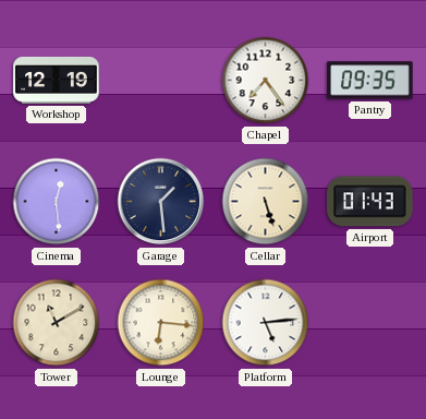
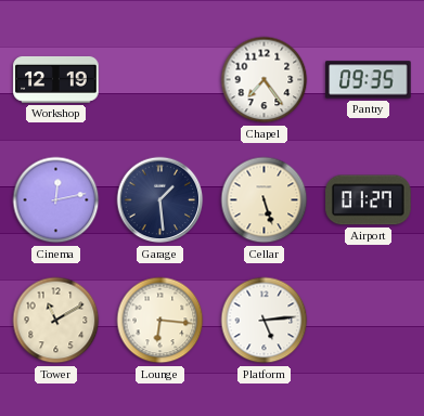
Cinema: 12:29 -> 12:13
Airport: 01:43 -> 01:27
